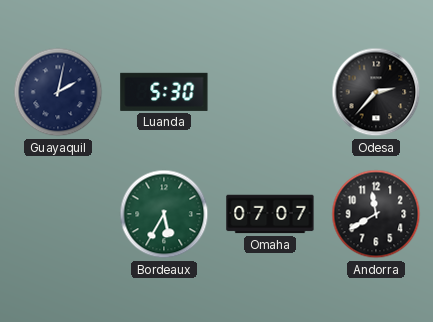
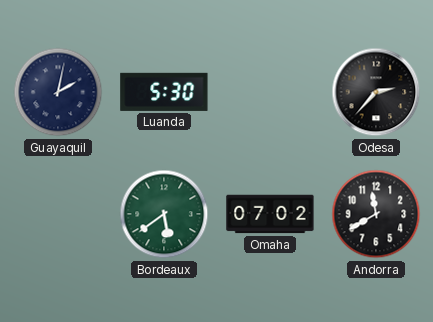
Bordeaux: 5:35 -> 5:39
Omaha: 07:07 -> 07:02
